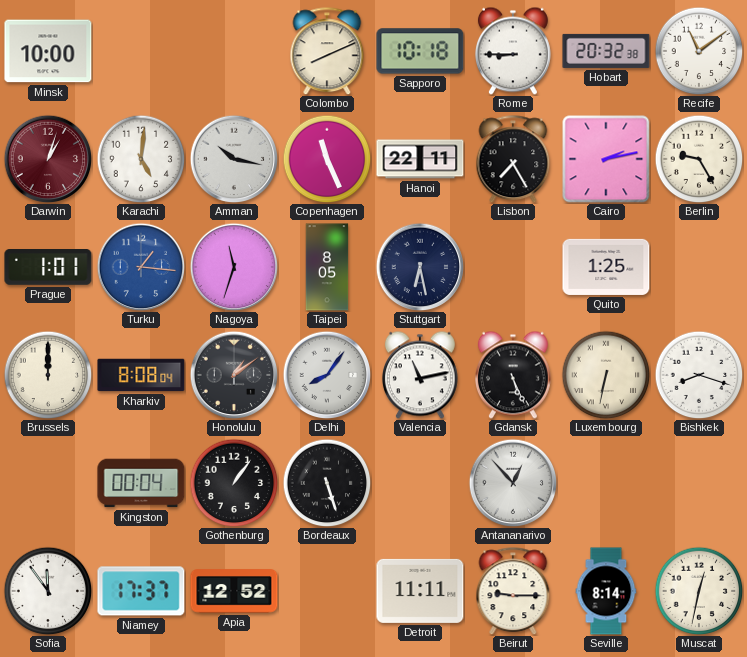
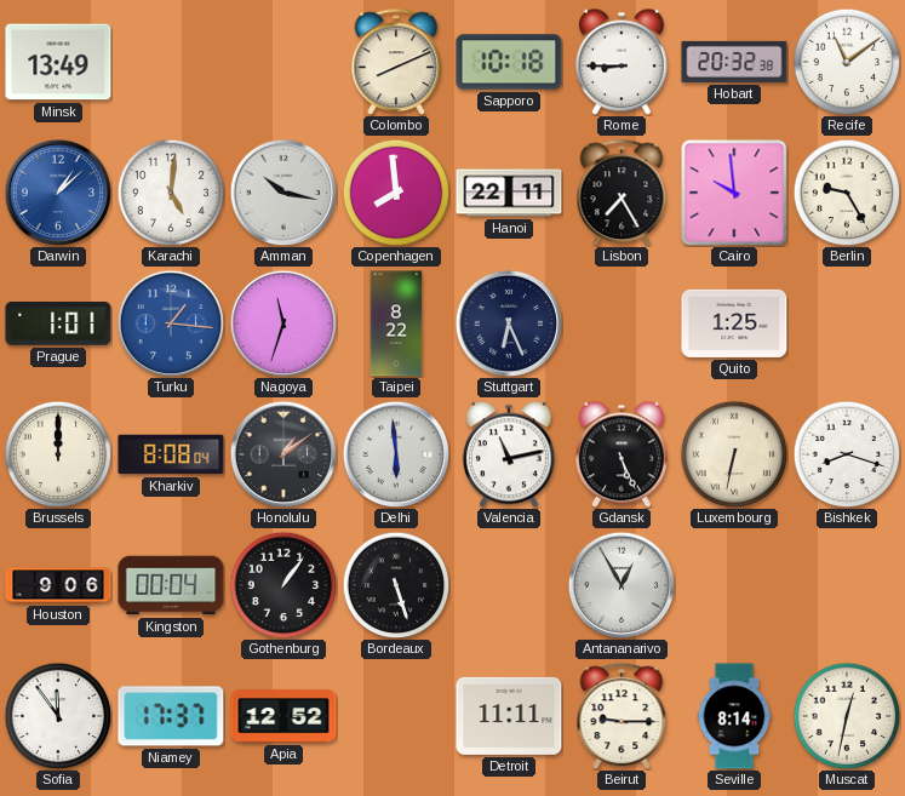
Minsk: 10:00 -> 13:49
Darwin: 1:03 -> 1:08
Darwin dial: burgundy -> blue
Copenhagen: 11:26 -> 7:59
Cairo: 2:13 -> 9:59
Taipei: 8:05 -> 8:22
Stuttgart: 6:28 -> 6:26
Delhi: 8:06 -> 5:59
Houston: none -> 9:06
Antananarivo: 12:53 -> 12:55
